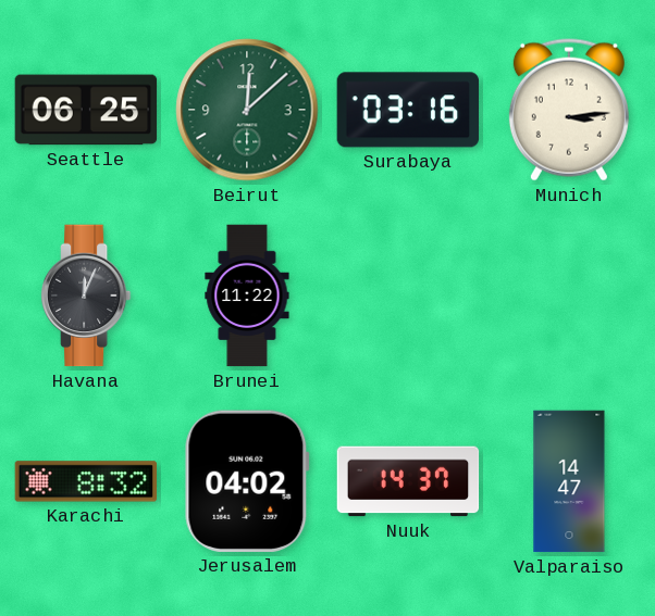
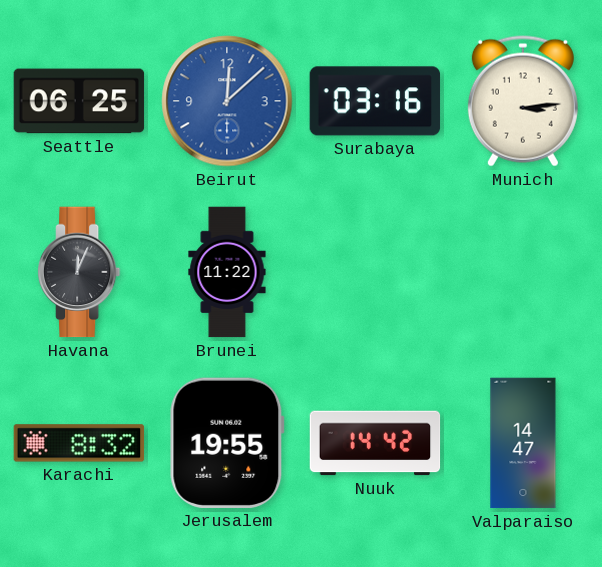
Beirut dial: green -> blue
Jerusalem: 04:02 -> 19:55
Nuuk: 14:37 -> 14:42
